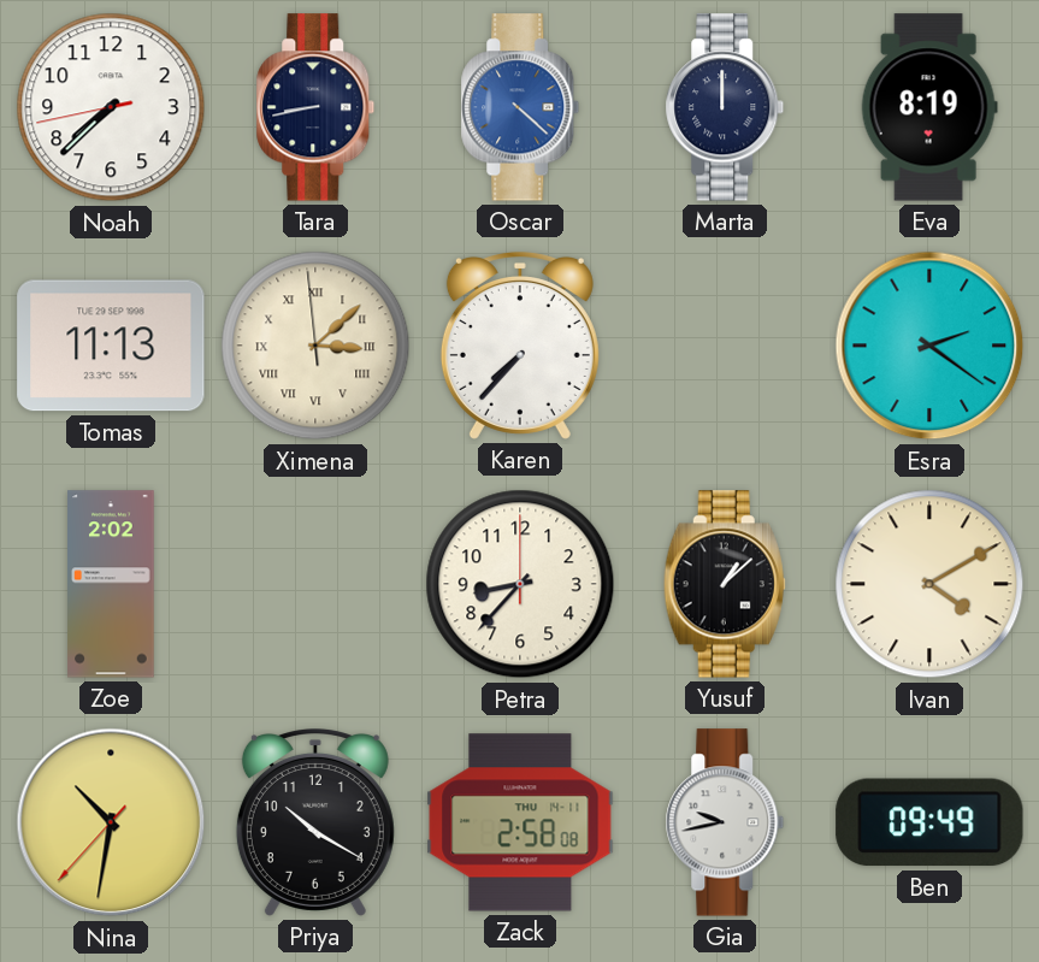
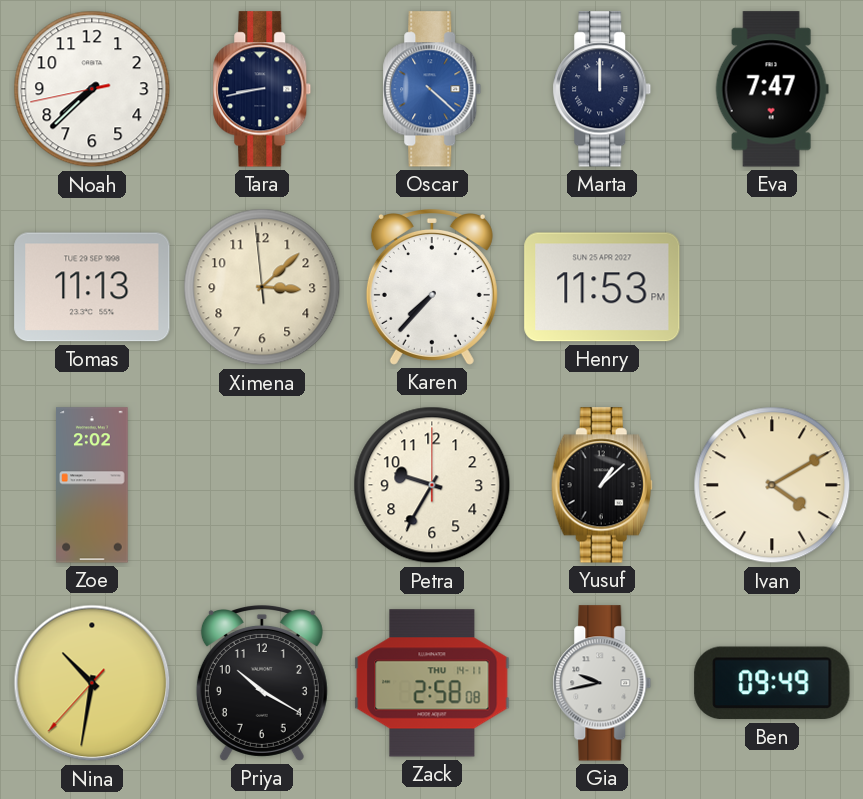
Eva: 8:19 -> 7:47
Ximena numerals: Roman -> Arabic
Henry: none -> 11:53
Esra: 2:21 -> none
Petra: 8:37 -> 9:35
